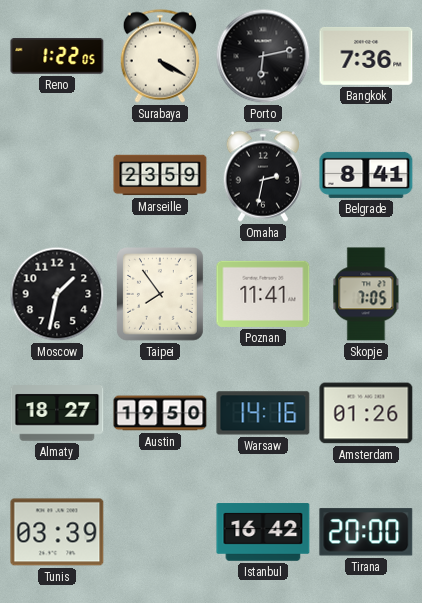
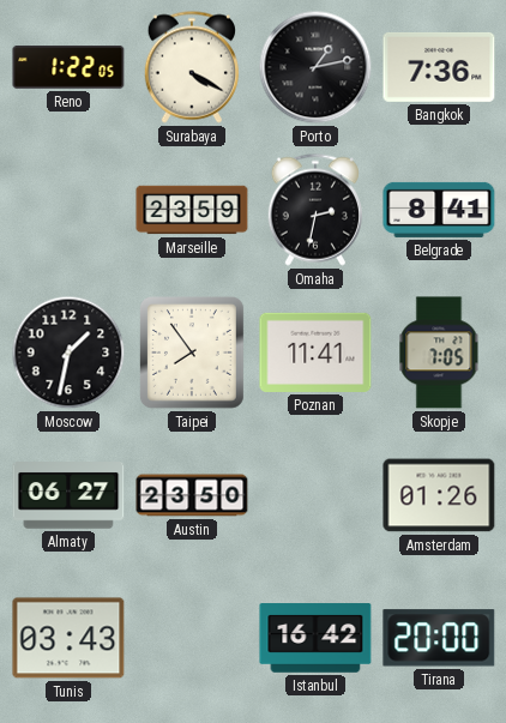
Porto: 6:13 -> 1:13
Almaty: 18:27 -> 06:27
Austin: 19:50 -> 23:50
Warsaw: 14:16 -> none
Tunis: 03:39 -> 03:43
